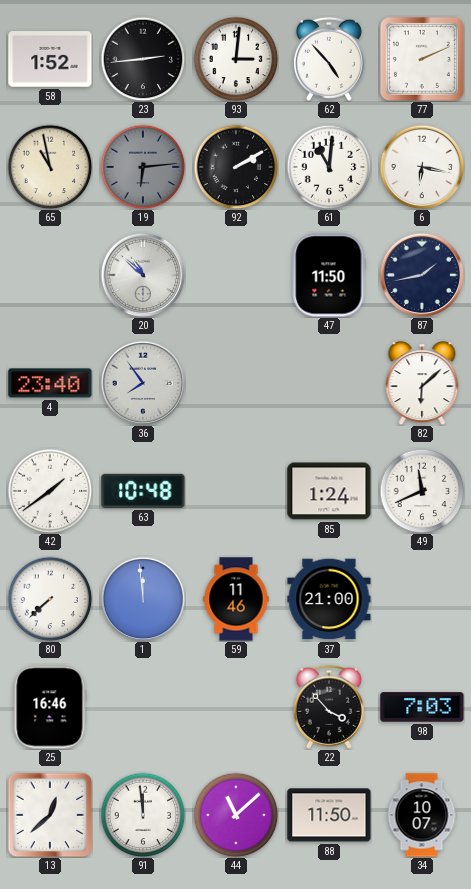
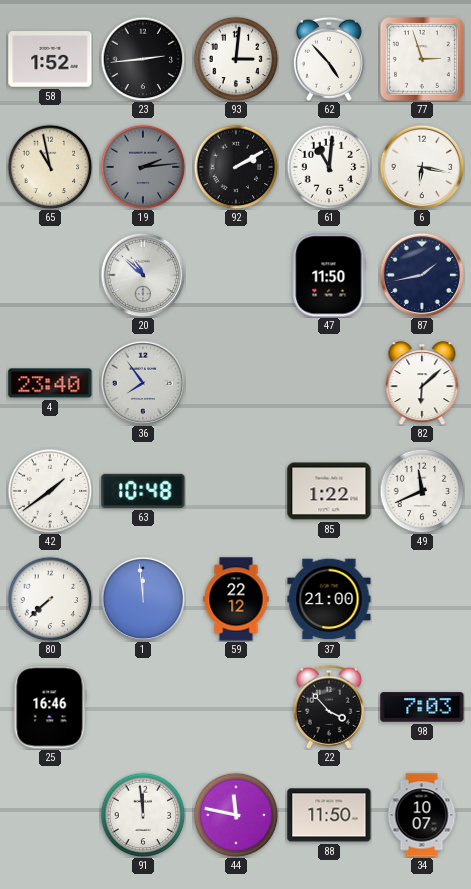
77: 2:11 -> 2:57
19: 6:14 -> 2:14
85: 1:24 -> 1:22
59: 11:46 -> 22:12
13: 12:38 -> none
44: 11:08 -> 11:47
